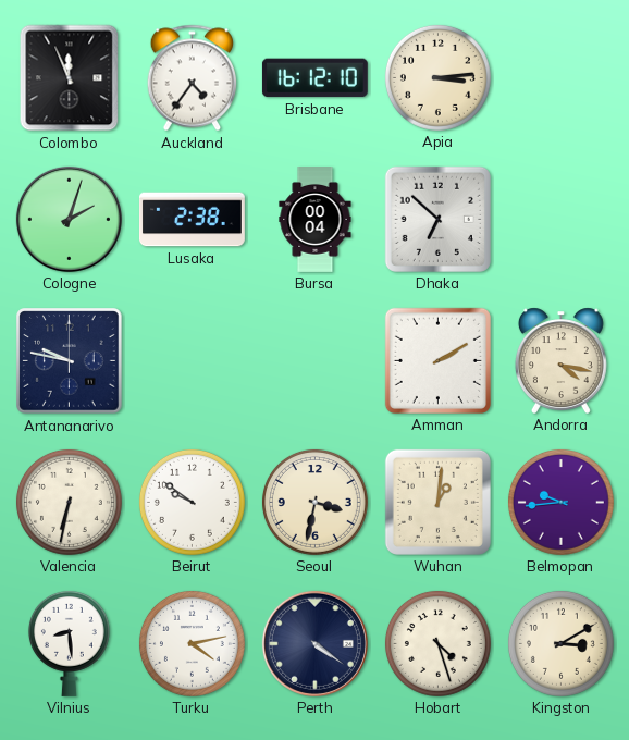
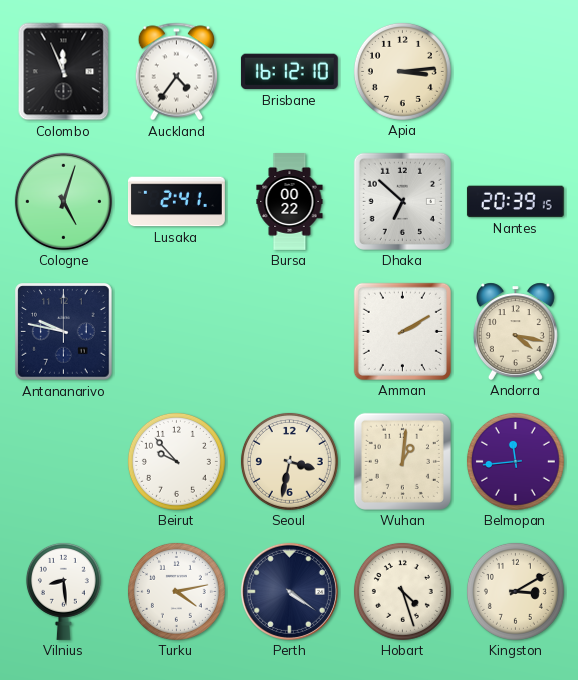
Cologne: 2:03 -> 5:03
Lusaka: 2:38 -> 2:41
Bursa: 00:04 -> 00:22
Nantes: none -> 20:39
Valencia: 6:32 -> none
Beirut: 9:51 -> 9:53
Belmopan: 9:44 -> 11:44
